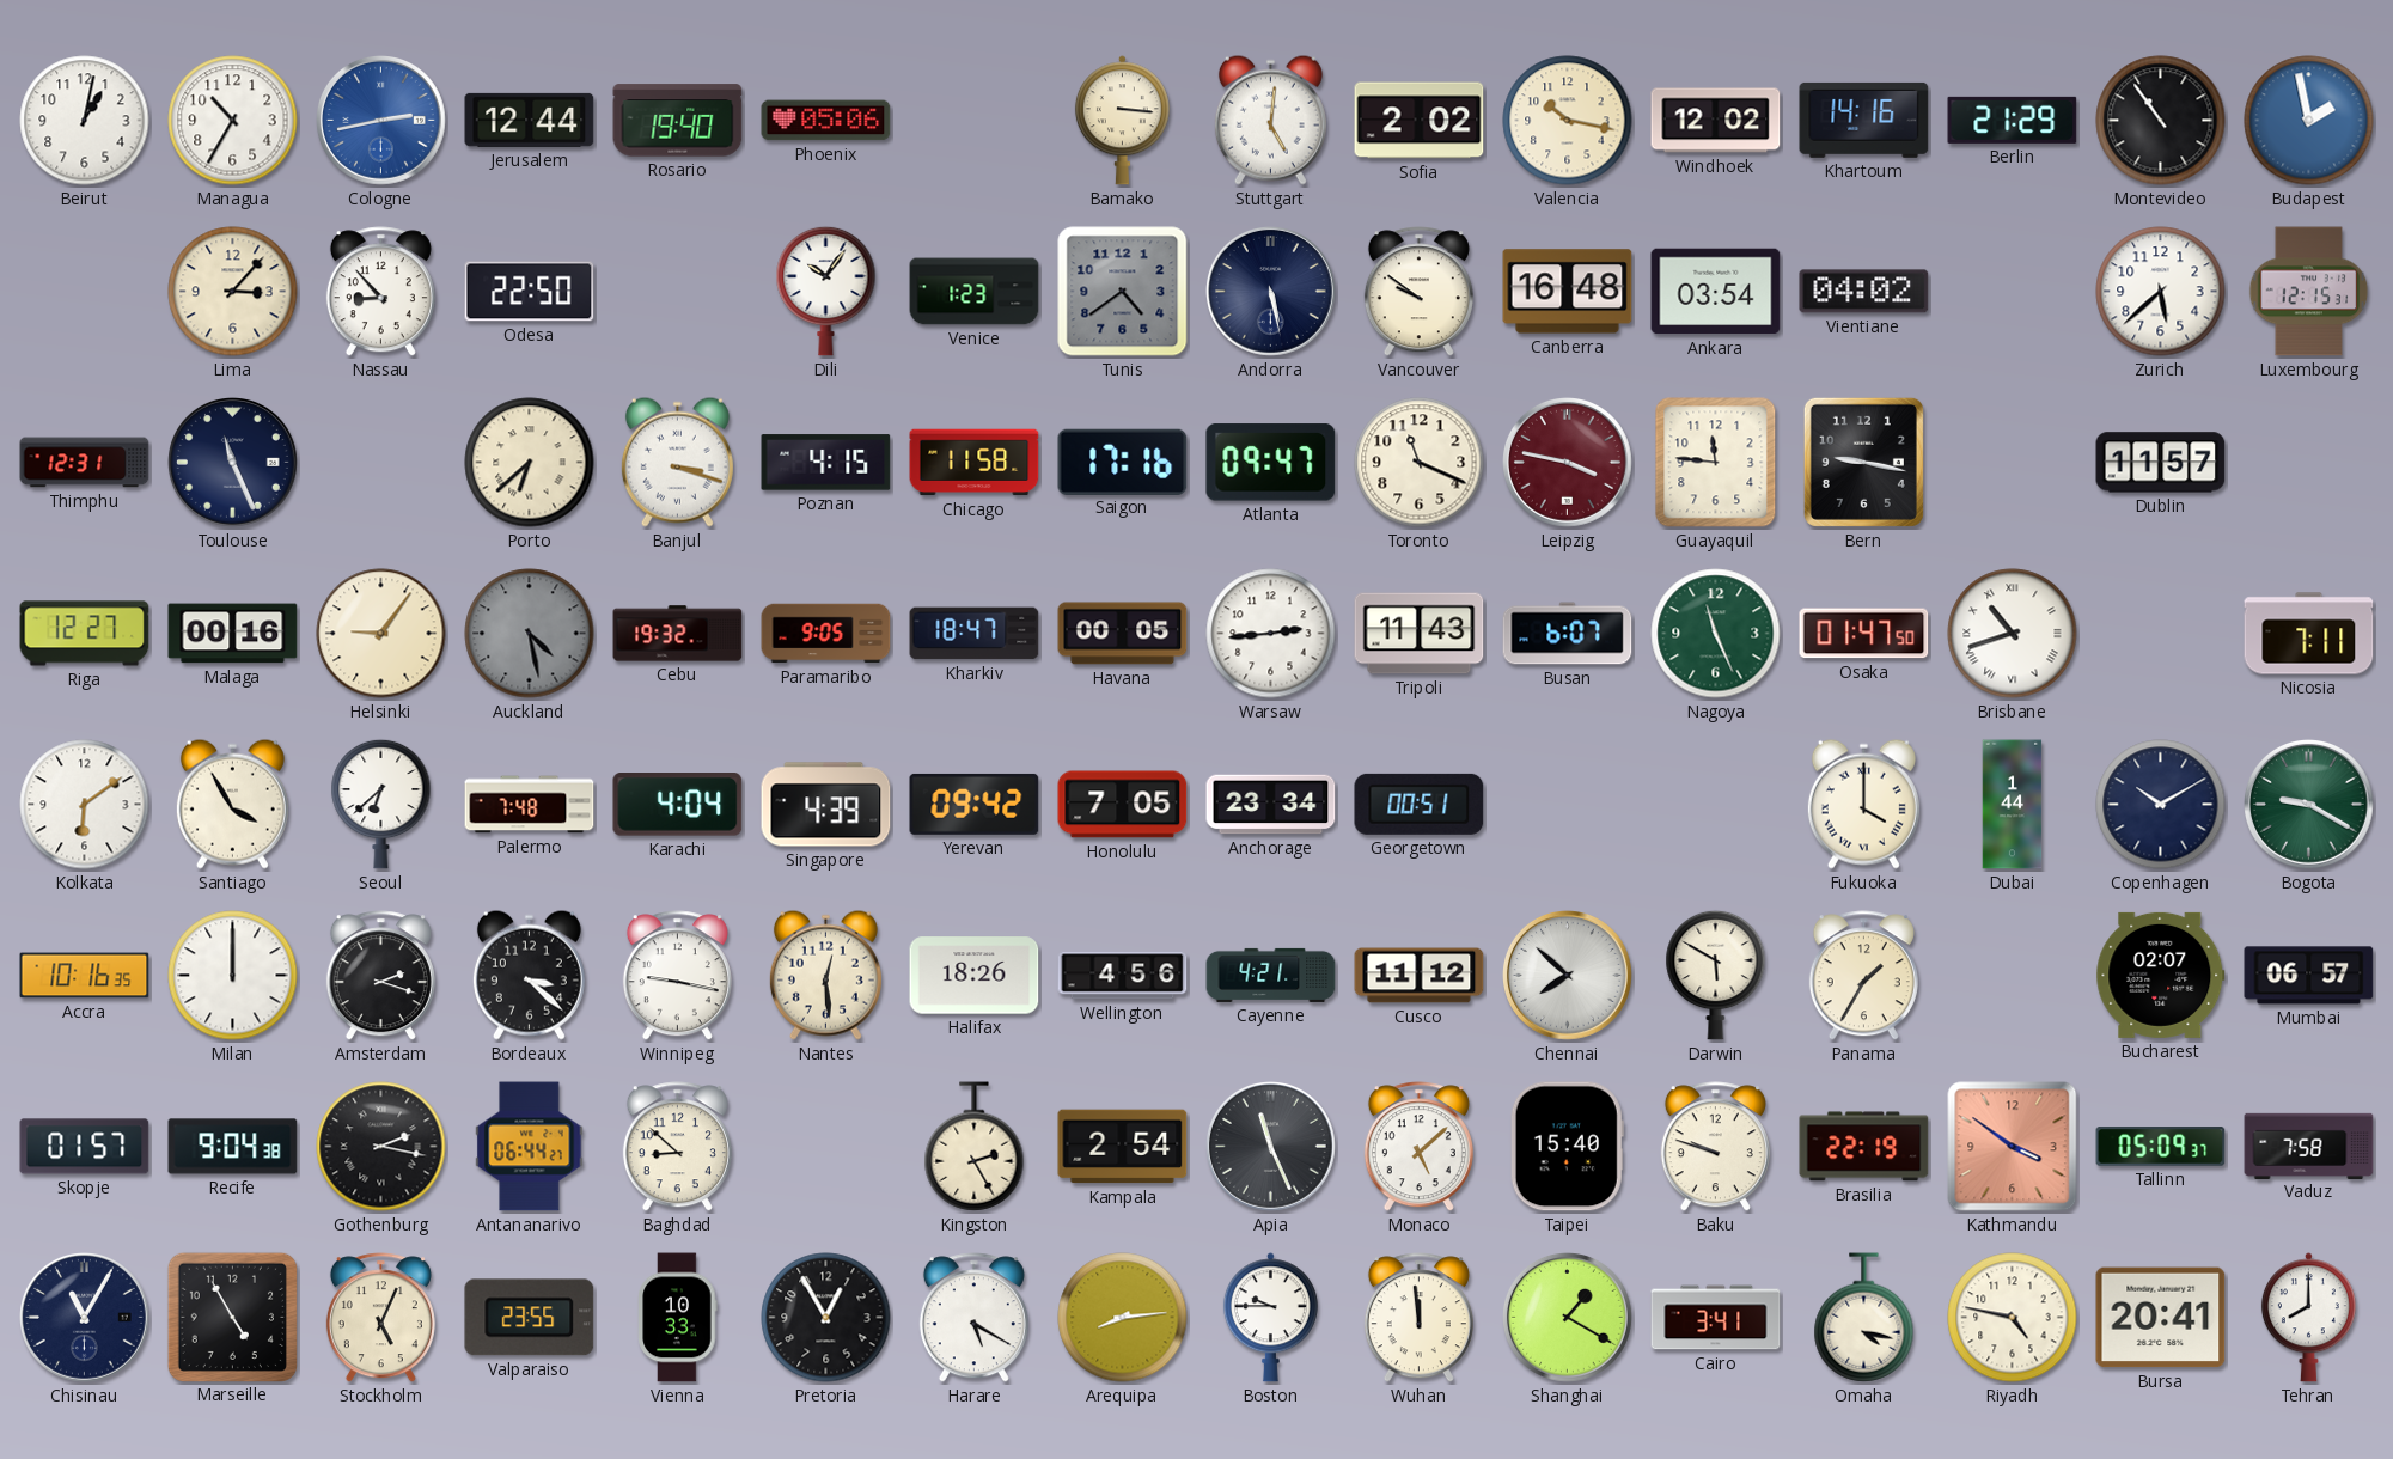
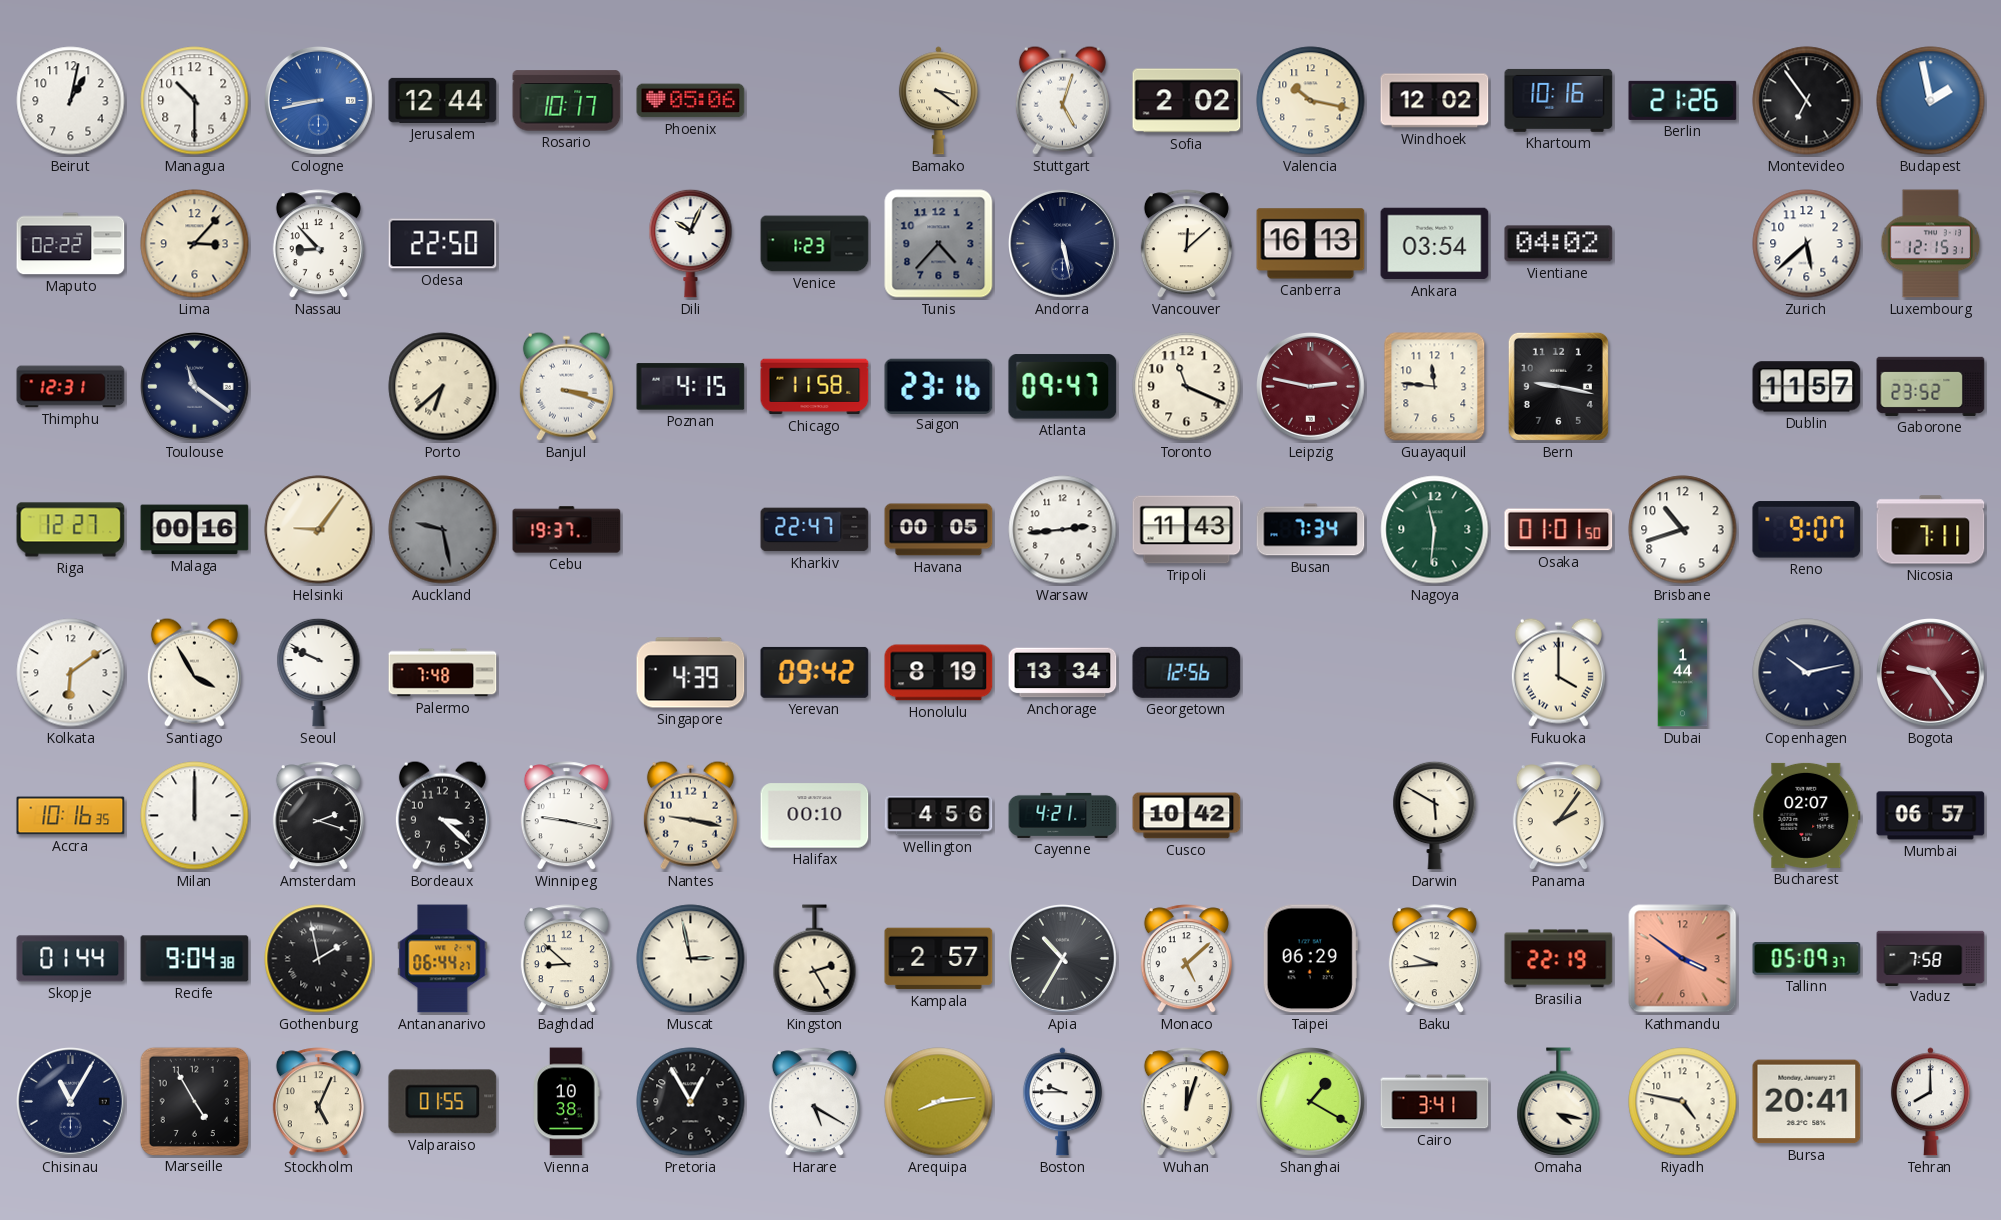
Managua: 10:35 -> 10:30
Cologne: 2:43 -> 8:43
Rosario: 19:40 -> 10:17
Bamako: 3:16 -> 3:21
Stuttgart: 5:01 -> 5:03
Khartoum: 14:16 -> 10:16
Berlin: 21:29 -> 21:26
Montevideo: 10:54 -> 6:54
Maputo: none -> 02:22
Dili: 10:06 -> 10:04
Tunis: 4:39 -> 4:37
Vancouver: 9:51 -> 12:08
Canberra: 16:48 -> 16:13
Toulouse: 11:26 -> 11:21
Saigon: 17:16 -> 23:16
Leipzig: 3:47 -> 2:47
Gaborone: none -> 23:52
Auckland: 4:28 -> 9:28
Cebu: 19:32 -> 19:37
Paramaribo: 9:05 -> none
Kharkiv: 18:47 -> 22:47
Busan: 6:07 -> 7:34
Nagoya: 11:26 -> 11:31
Osaka: 01:47 -> 01:01
Brisbane numerals: Roman -> Arabic
Reno: none -> 9:07
Seoul: 6:38 -> 9:49
Karachi: 4:04 -> none
Honolulu: 7:05 -> 8:19
Anchorage: 23:34 -> 13:34
Georgetown: 00:51 -> 12:56
Copenhagen: 10:10 -> 10:13
Bogota: 9:20 -> 9:24
Bogota dial: green -> burgundy
Nantes: 12:29 -> 9:17
Halifax: 18:26 -> 00:10
Cusco: 11:12 -> 10:42
Chennai: 7:52 -> none
Panama: 1:35 -> 2:06
Skopje: 01:57 -> 01:44
Gothenburg: 2:17 -> 1:58
Muscat: none -> 2:58
Kampala: 2:54 -> 2:57
Apia: 11:26 -> 10:35
Taipei: 15:40 -> 06:29
Baku: 9:48 -> 9:44
Valparaiso: 23:55 -> 01:55
Vienna: 10:33 -> 10:38
Wuhan: 11:59 -> 12:03
